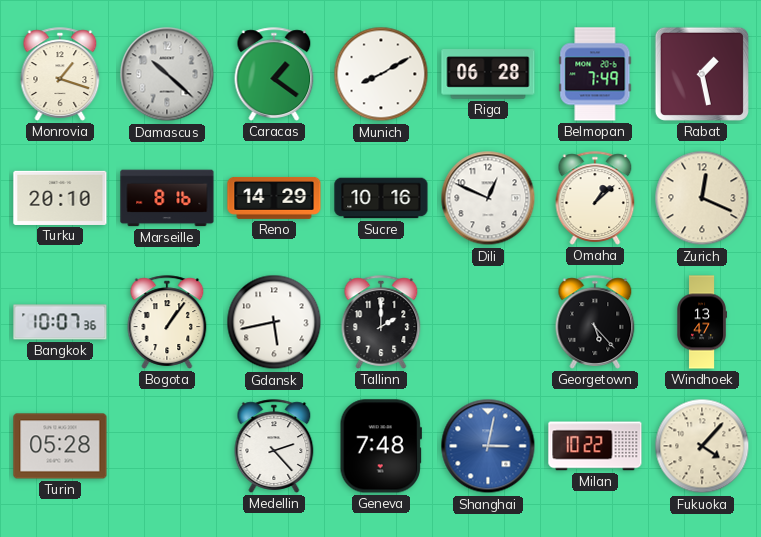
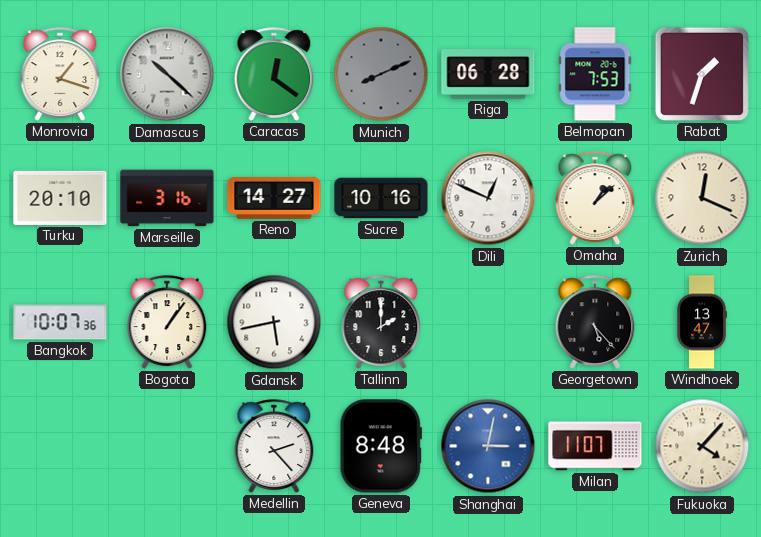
Caracas: 1:21 -> 12:21
Munich: 8:10 -> 8:11
Munich dial: white -> grey
Belmopan: 7:49 -> 7:53
Rabat: 1:28 -> 1:33
Marseille: 8:16 -> 3:16
Reno: 14:29 -> 14:27
Turin: 05:28 -> none
Geneva: 7:48 -> 8:48
Milan: 10:22 -> 11:07
